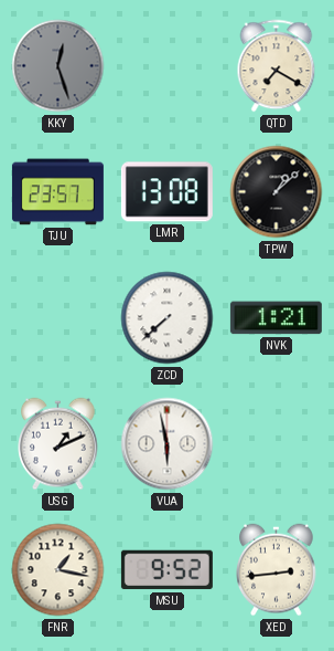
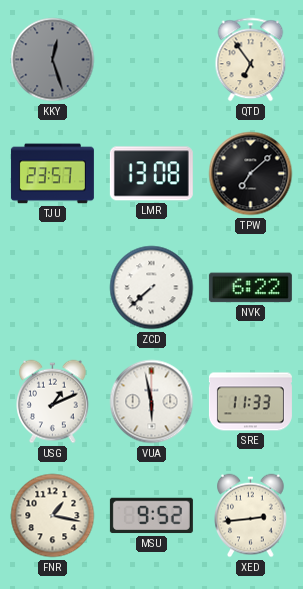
QTD: 7:20 -> 6:54
TPW: 1:08 -> 7:08
NVK: 1:21 -> 6:22
SRE: none -> 11:33
